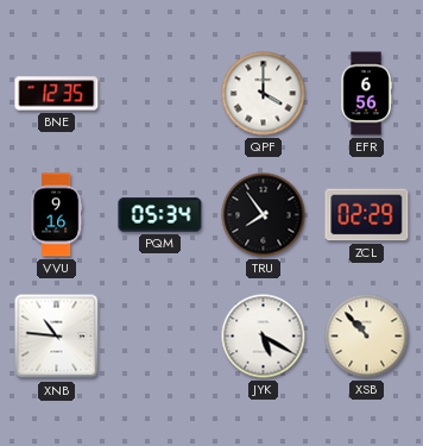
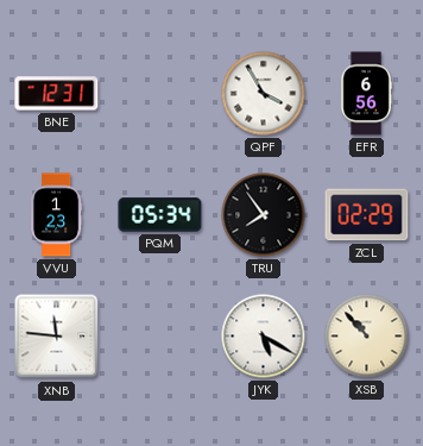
BNE: 12:35 -> 12:31
QPF: 4:00 -> 3:55
VVU: 9:16 -> 1:23
XNB: 10:46 -> 11:46
